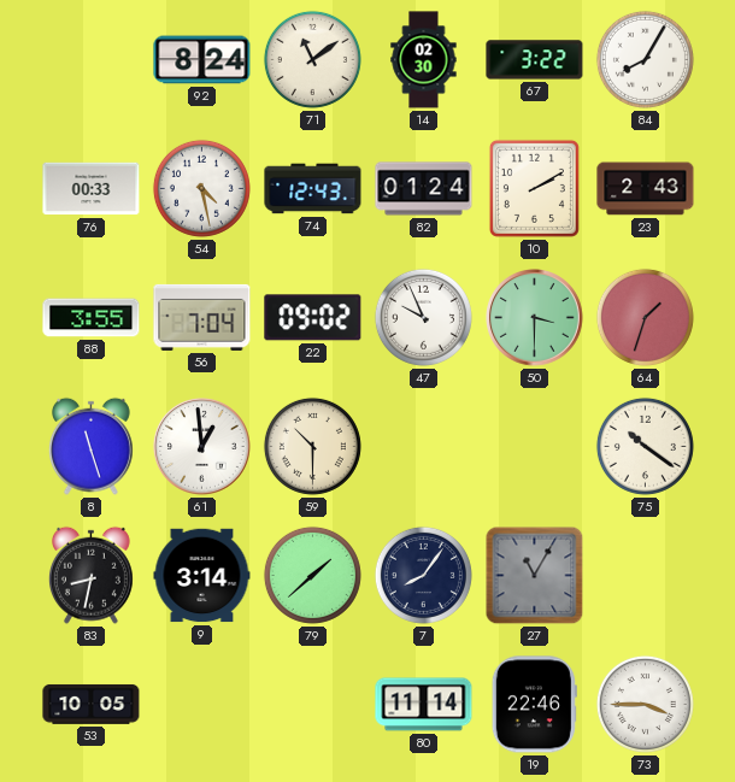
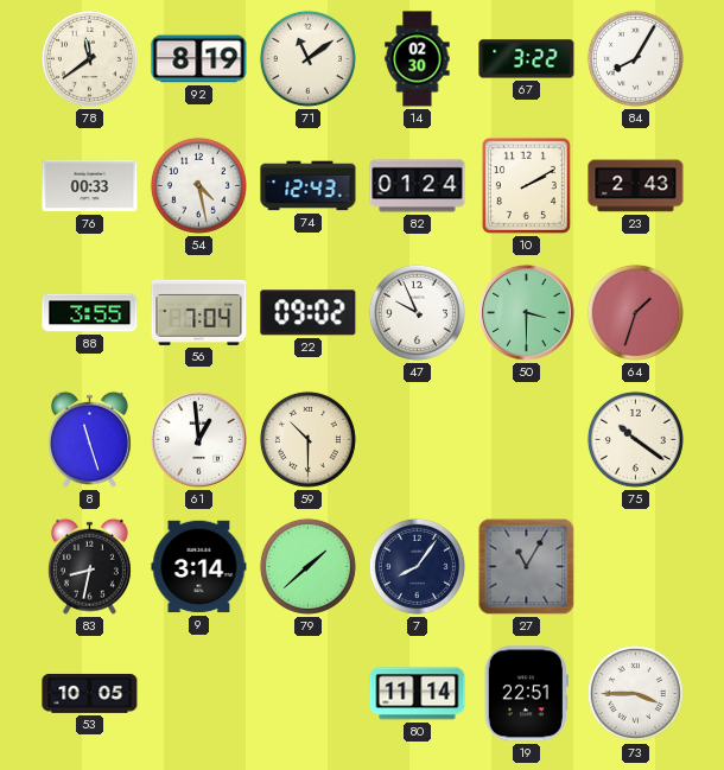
78: none -> 11:39
92: 8:24 -> 8:19
19: 22:46 -> 22:51
